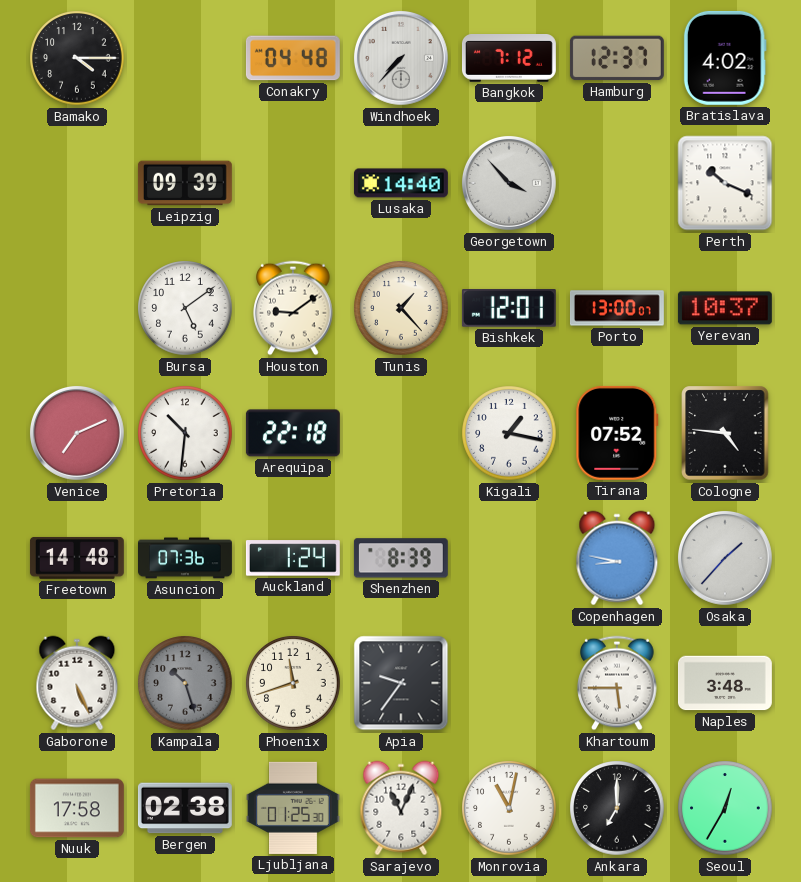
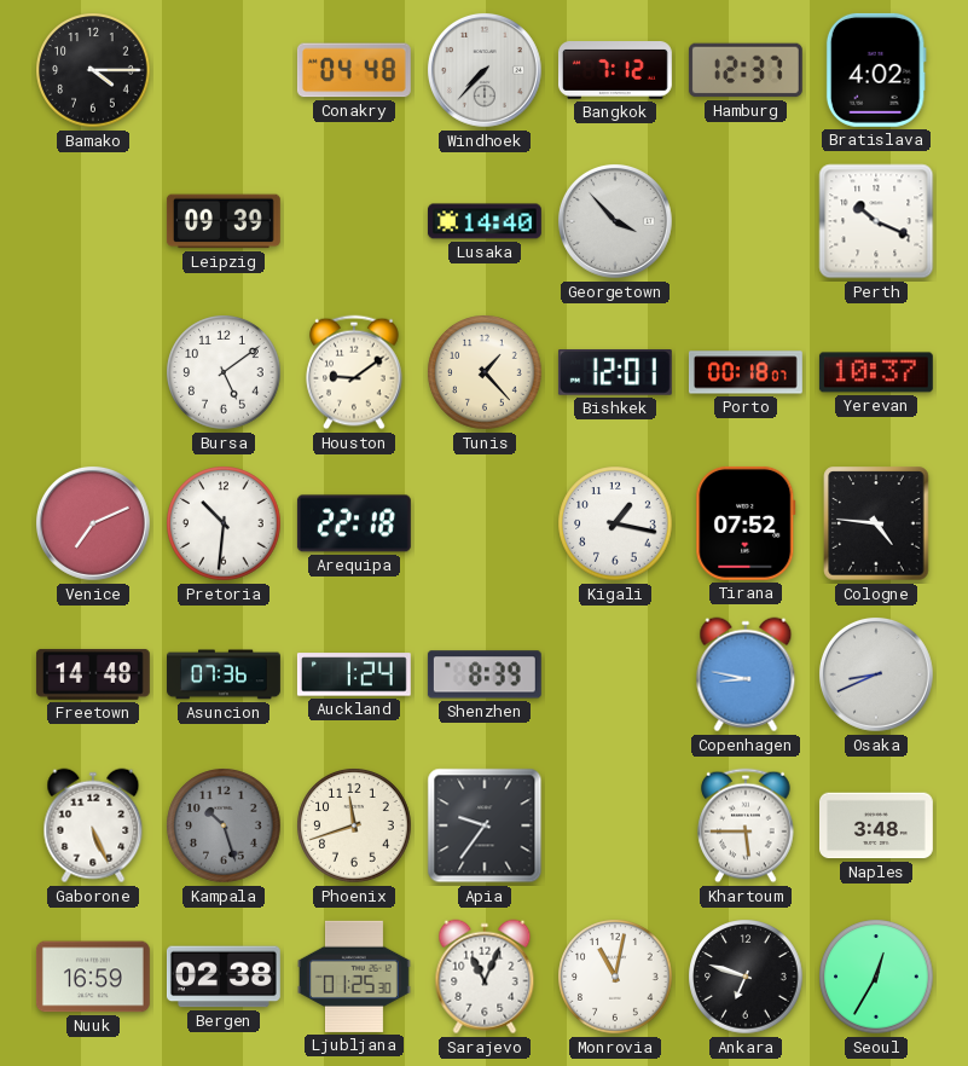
Porto: 13:00 -> 00:18
Osaka: 1:37 -> 8:41
Nuuk: 17:58 -> 16:59
Ankara: 7:00 -> 6:48
